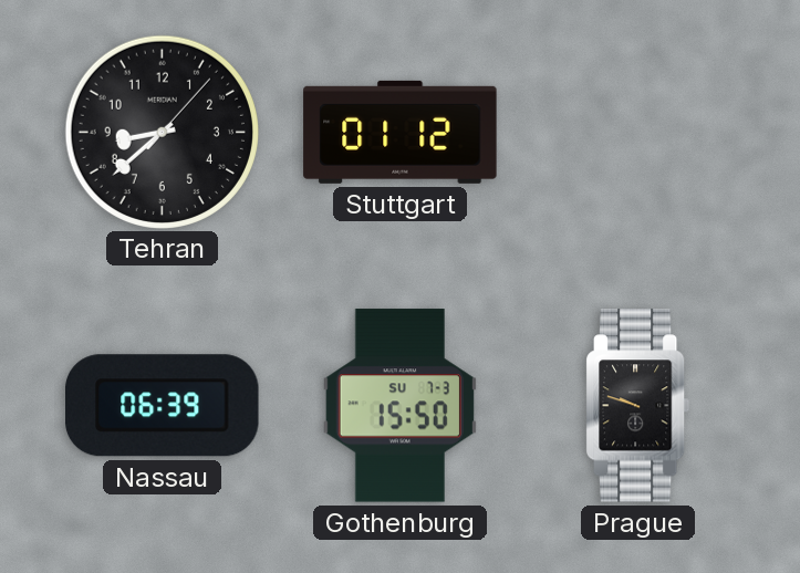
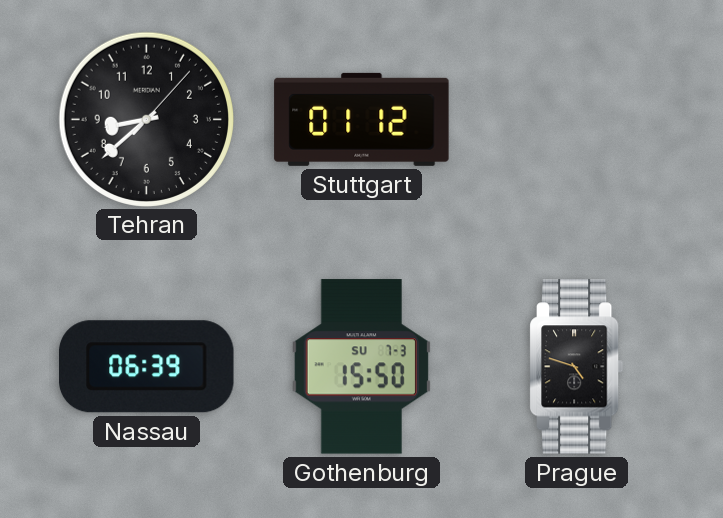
Prague: 9:48 -> 4:48
